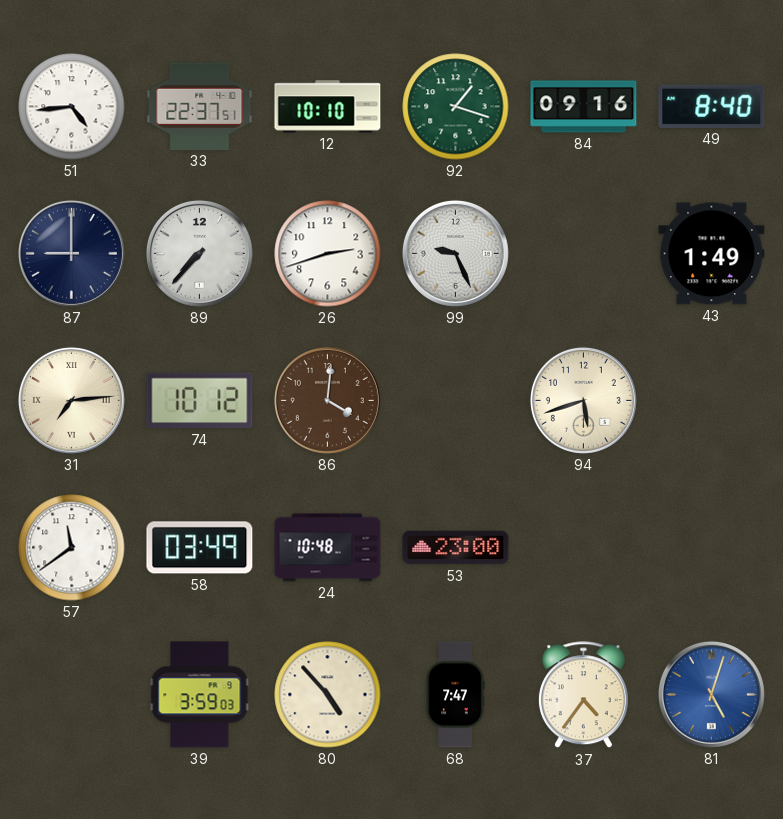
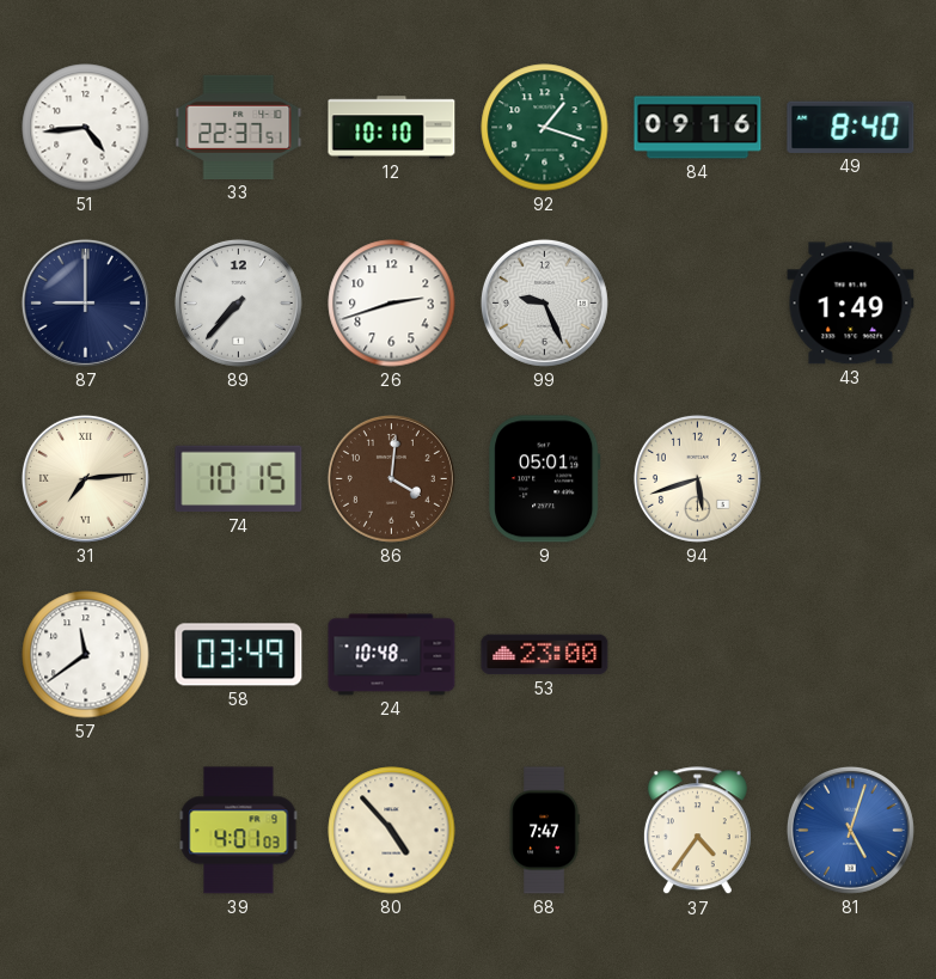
74: 10:12 -> 10:15
9: none -> 05:01
39: 3:59 -> 4:01
